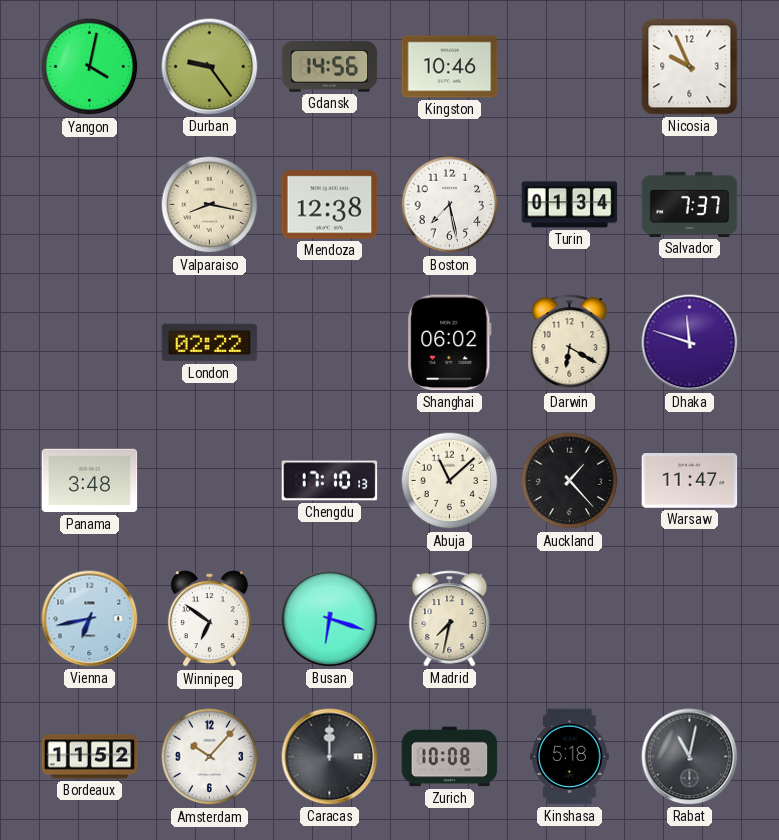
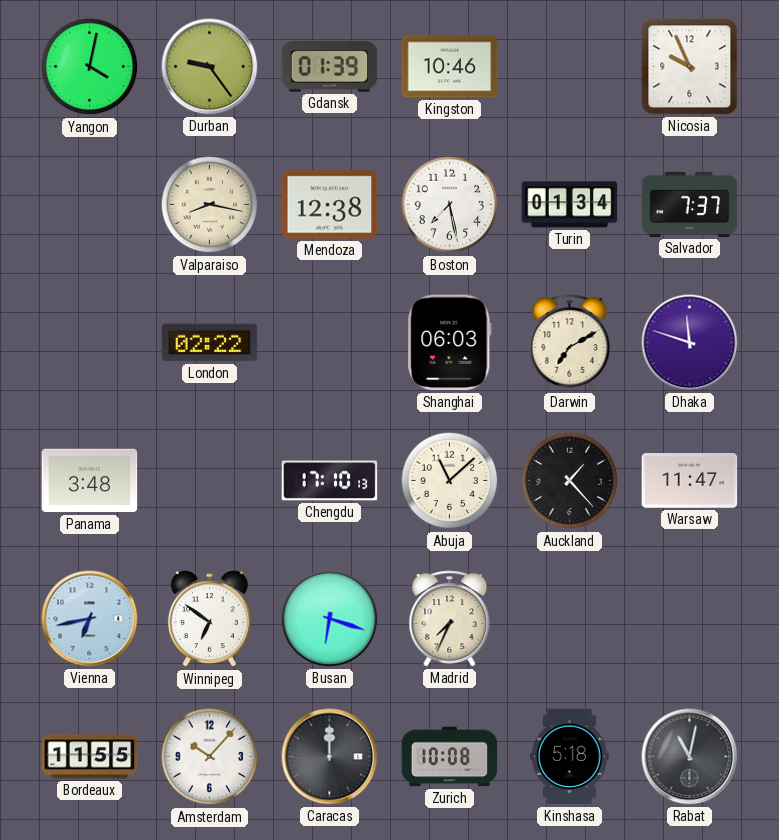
Gdansk: 14:56 -> 01:39
Shanghai: 06:02 -> 06:03
Darwin: 6:20 -> 7:10
Madrid: 7:32 -> 7:34
Bordeaux: 11:52 -> 11:55
